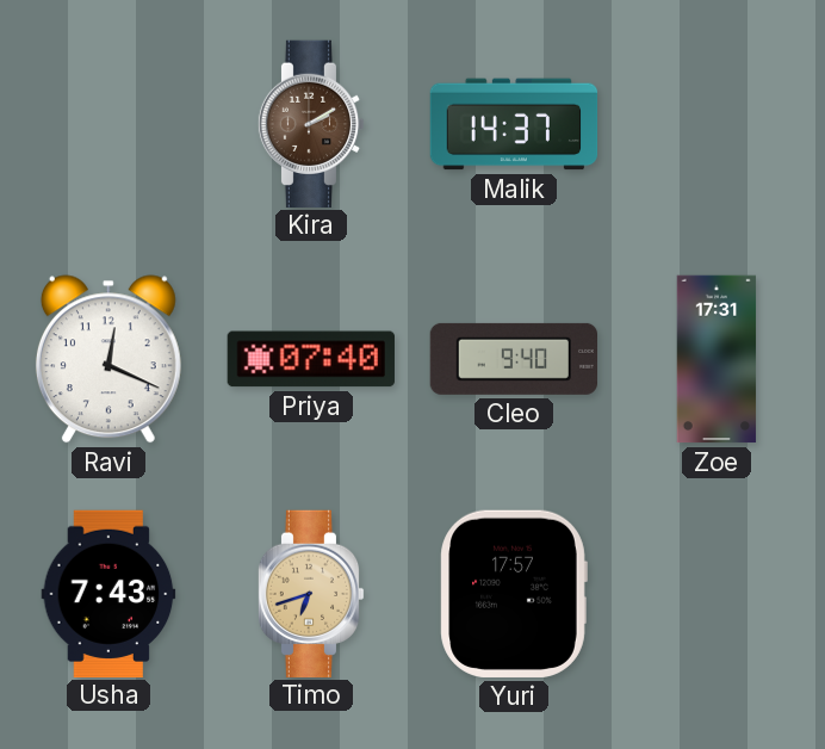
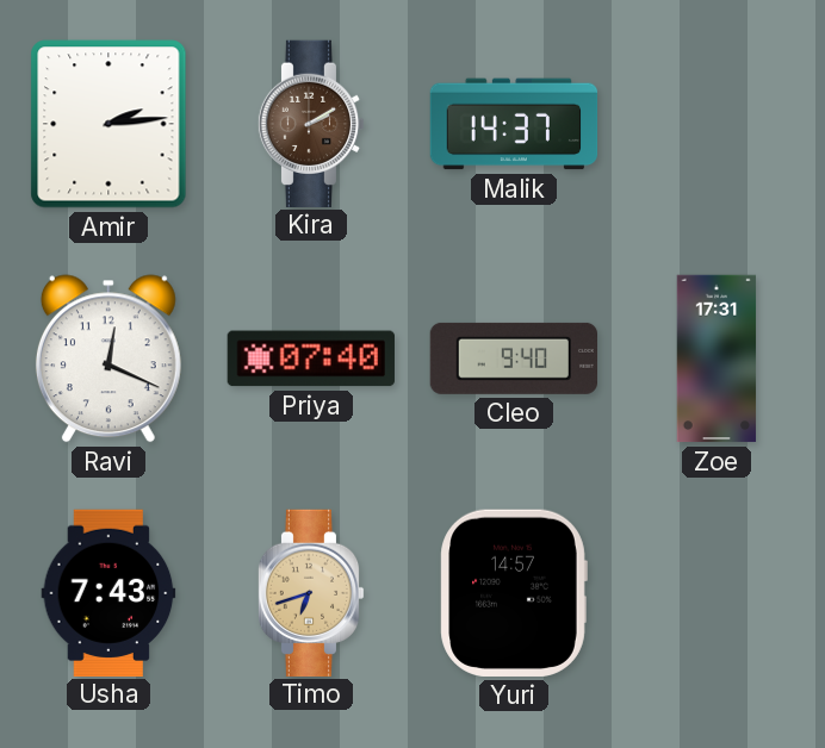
Amir: none -> 2:14
Yuri: 17:57 -> 14:57
